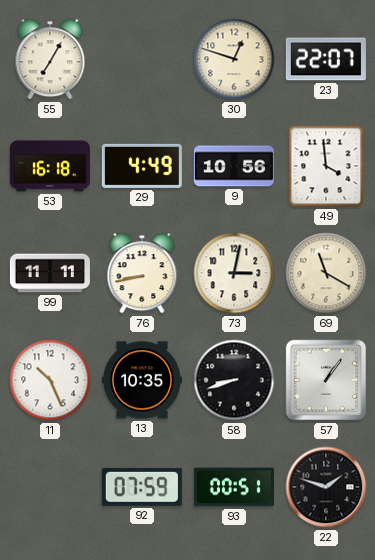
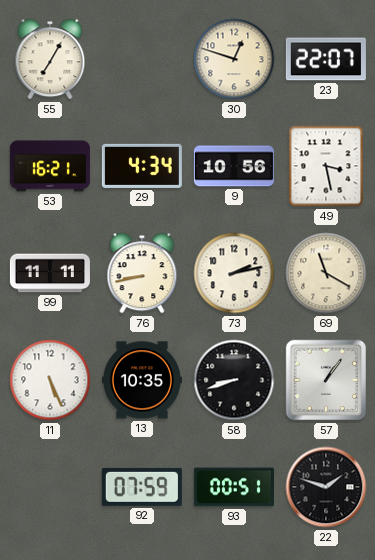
53: 16:18 -> 16:21
29: 4:49 -> 4:34
49: 3:59 -> 3:28
73: 3:02 -> 2:13
11: 10:26 -> 5:26
